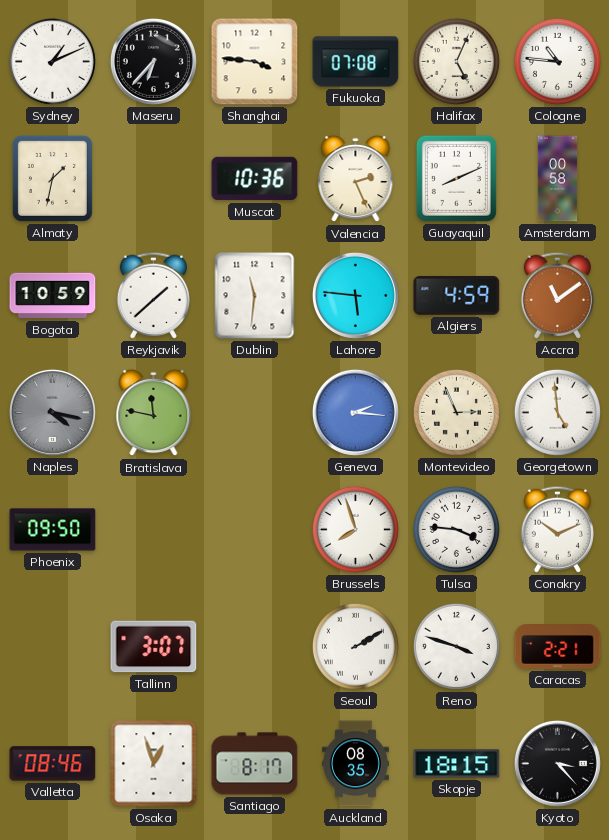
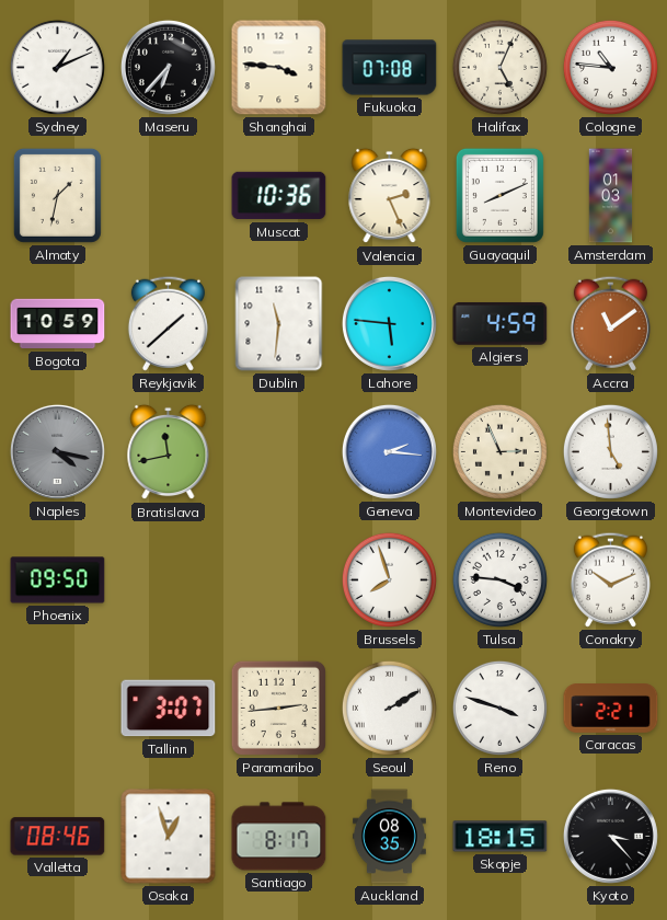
Amsterdam: 00:58 -> 01:03
Bratislava: 11:47 -> 11:43
Paramaribo: none -> 2:44
